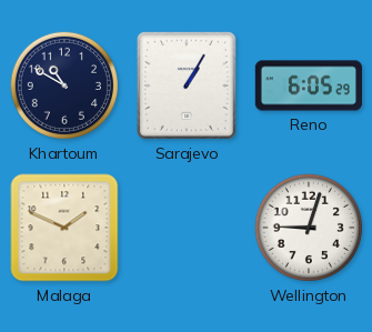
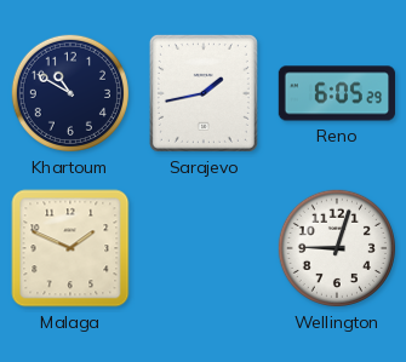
Sarajevo: 1:05 -> 1:43
